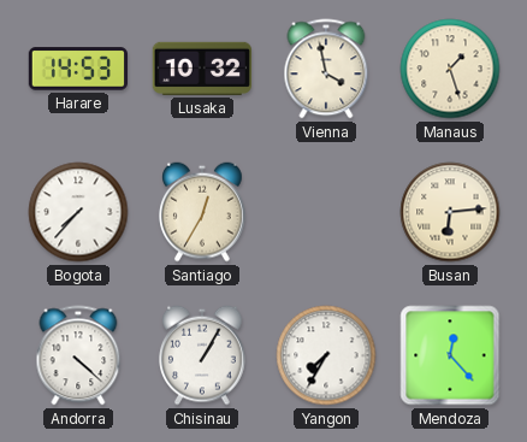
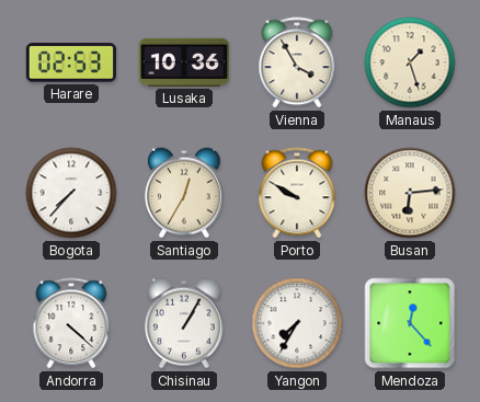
Harare: 14:53 -> 02:53
Lusaka: 10:32 -> 10:36
Vienna: 3:58 -> 3:55
Porto: none -> 9:50
